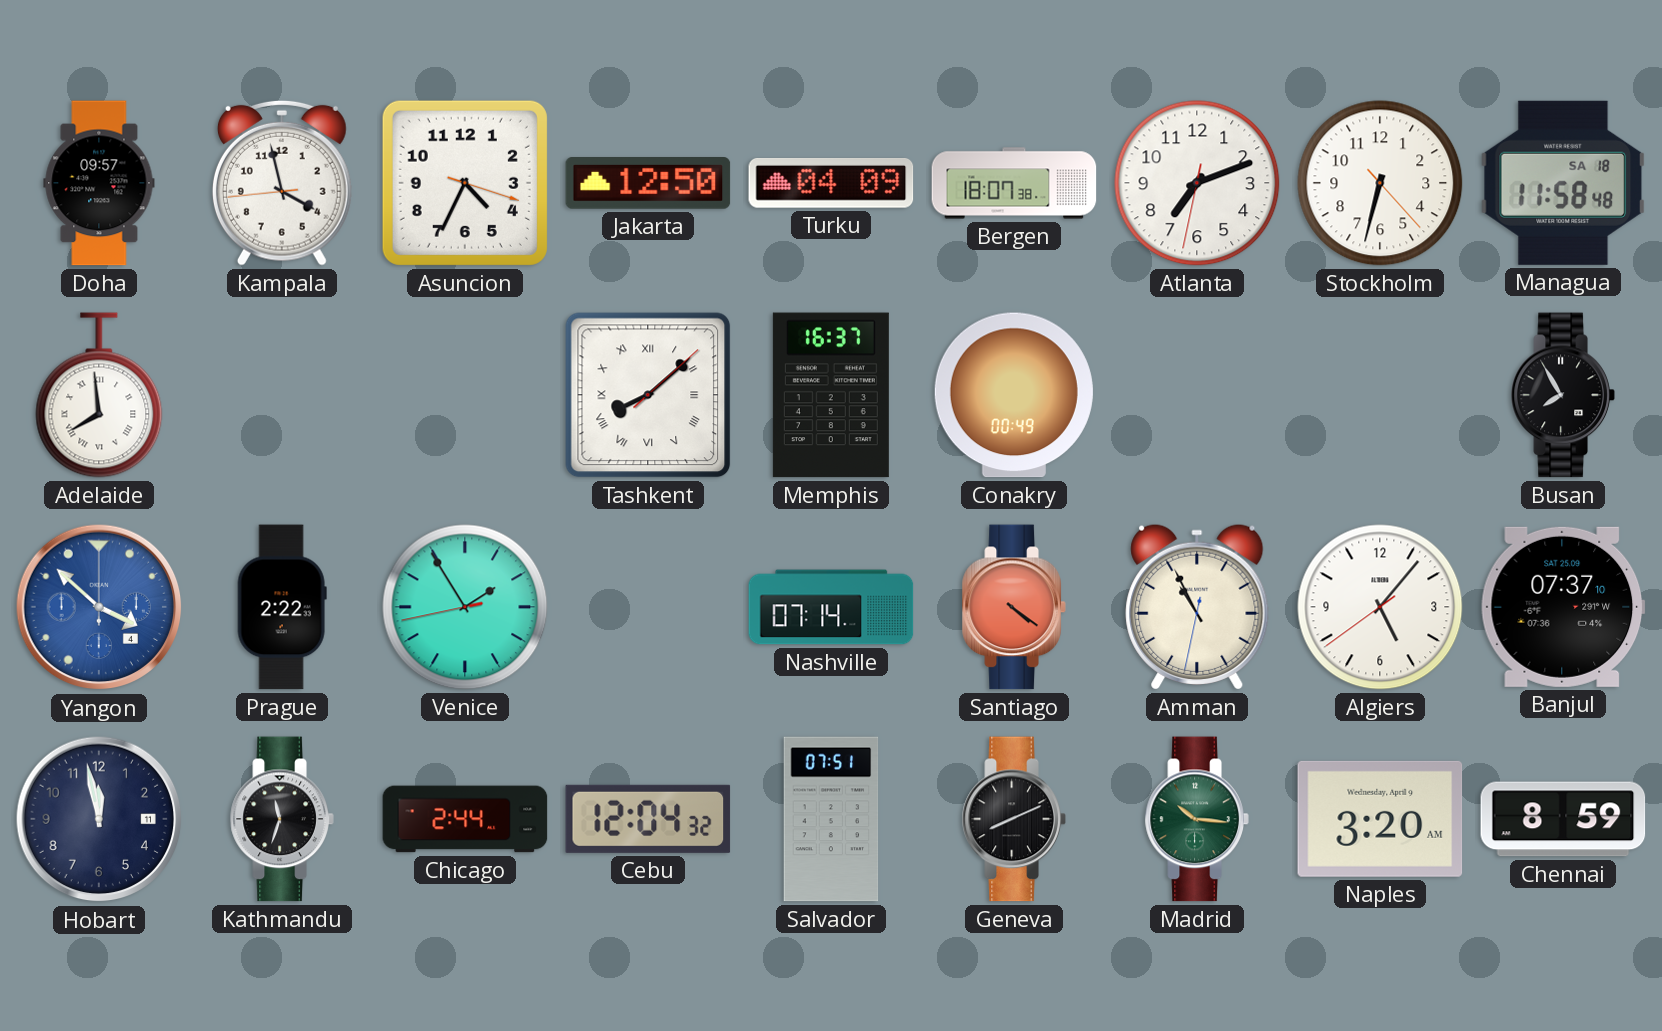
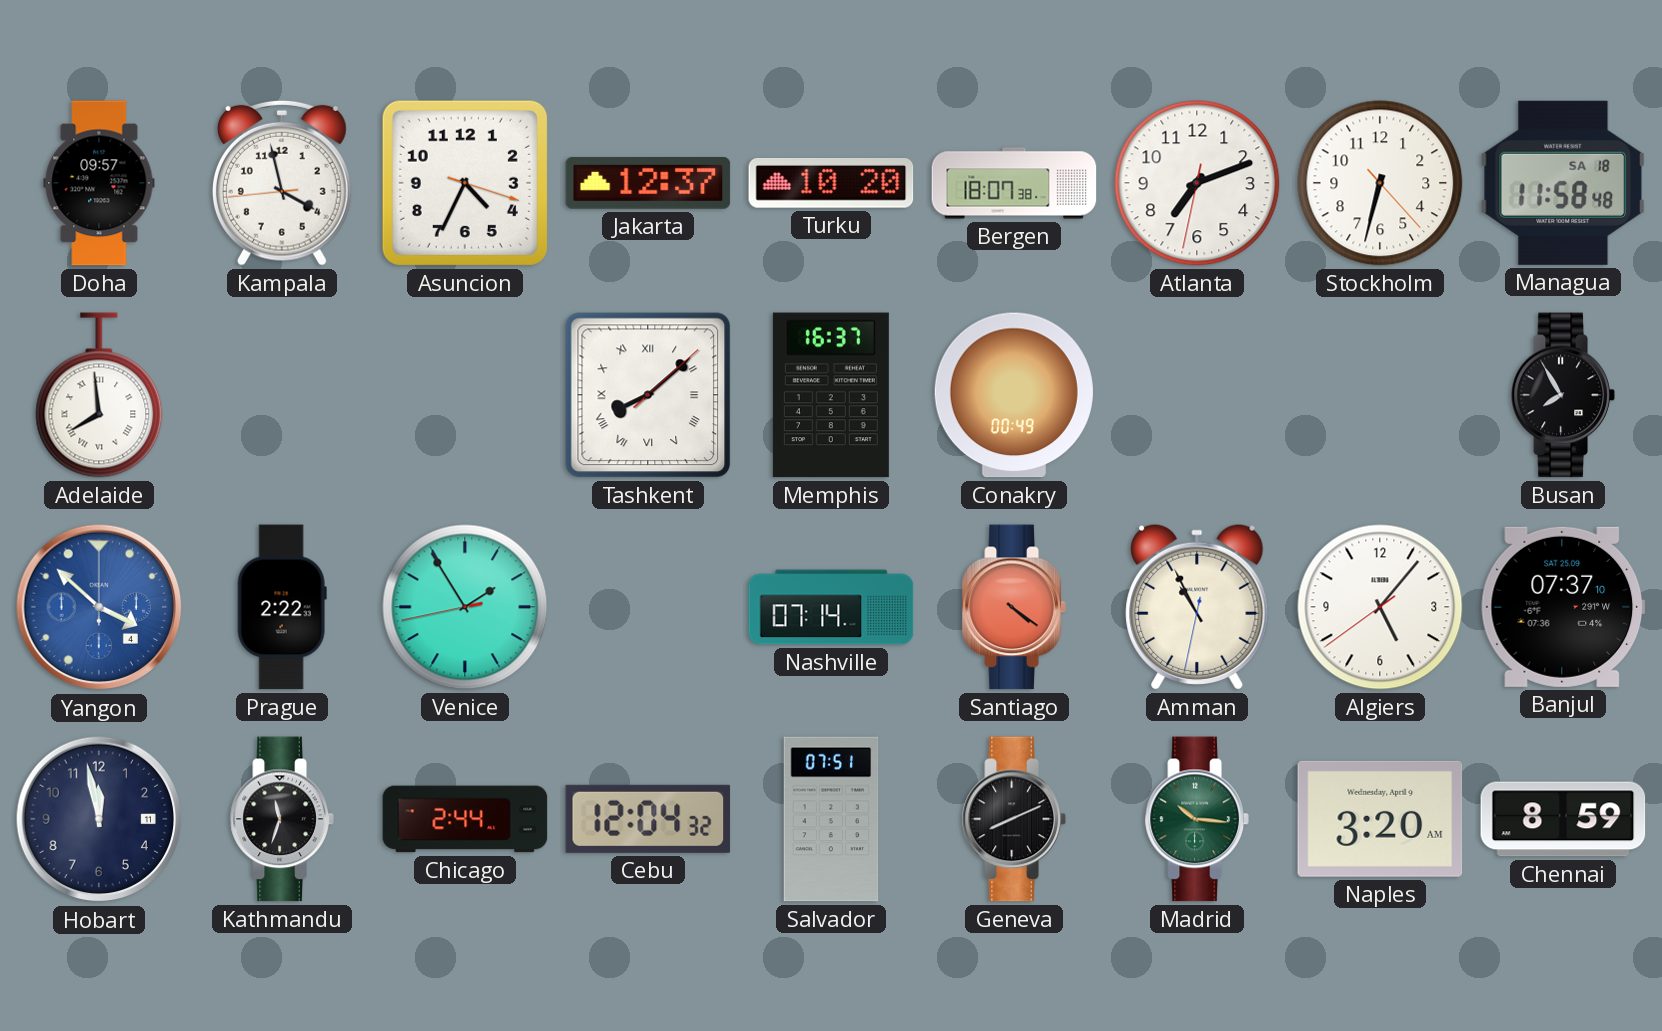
Jakarta: 12:50 -> 12:37
Turku: 04:09 -> 10:20
